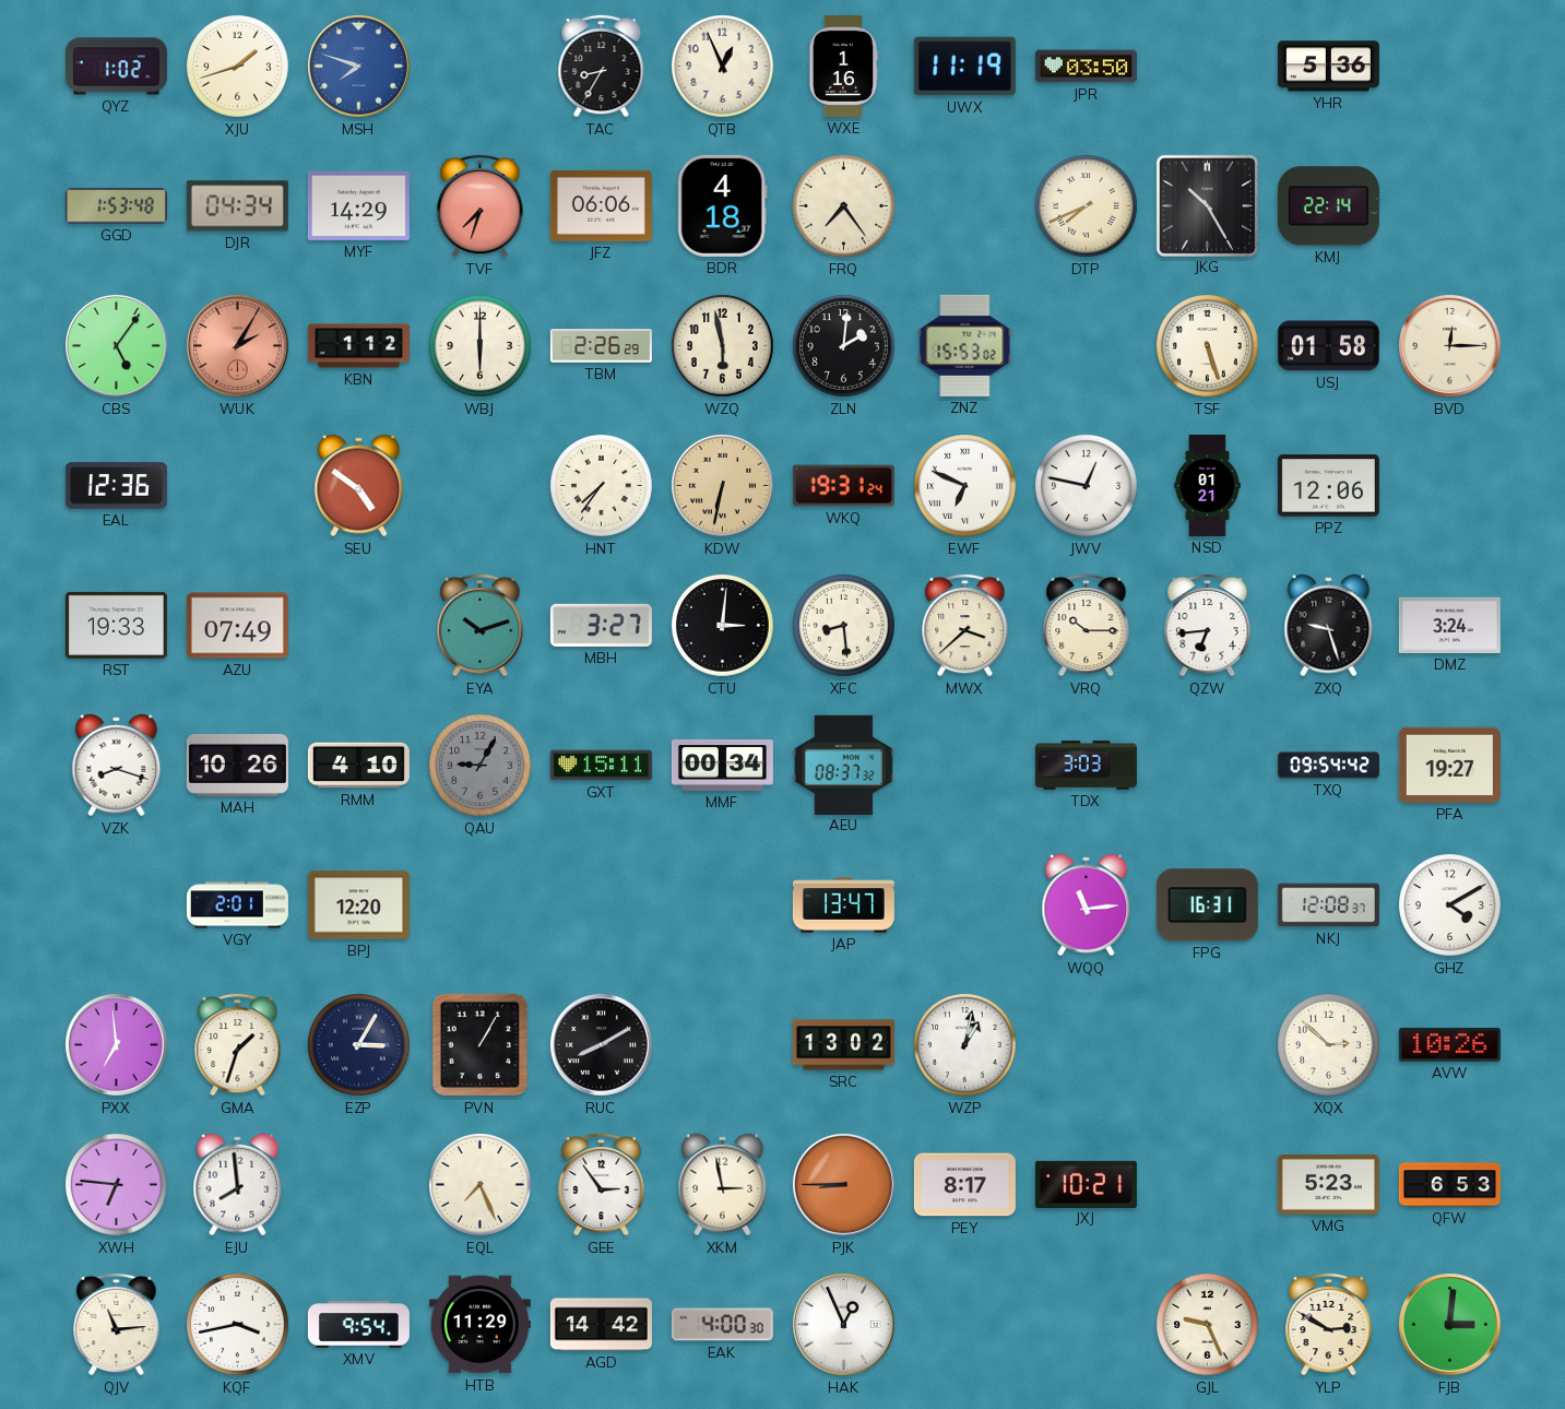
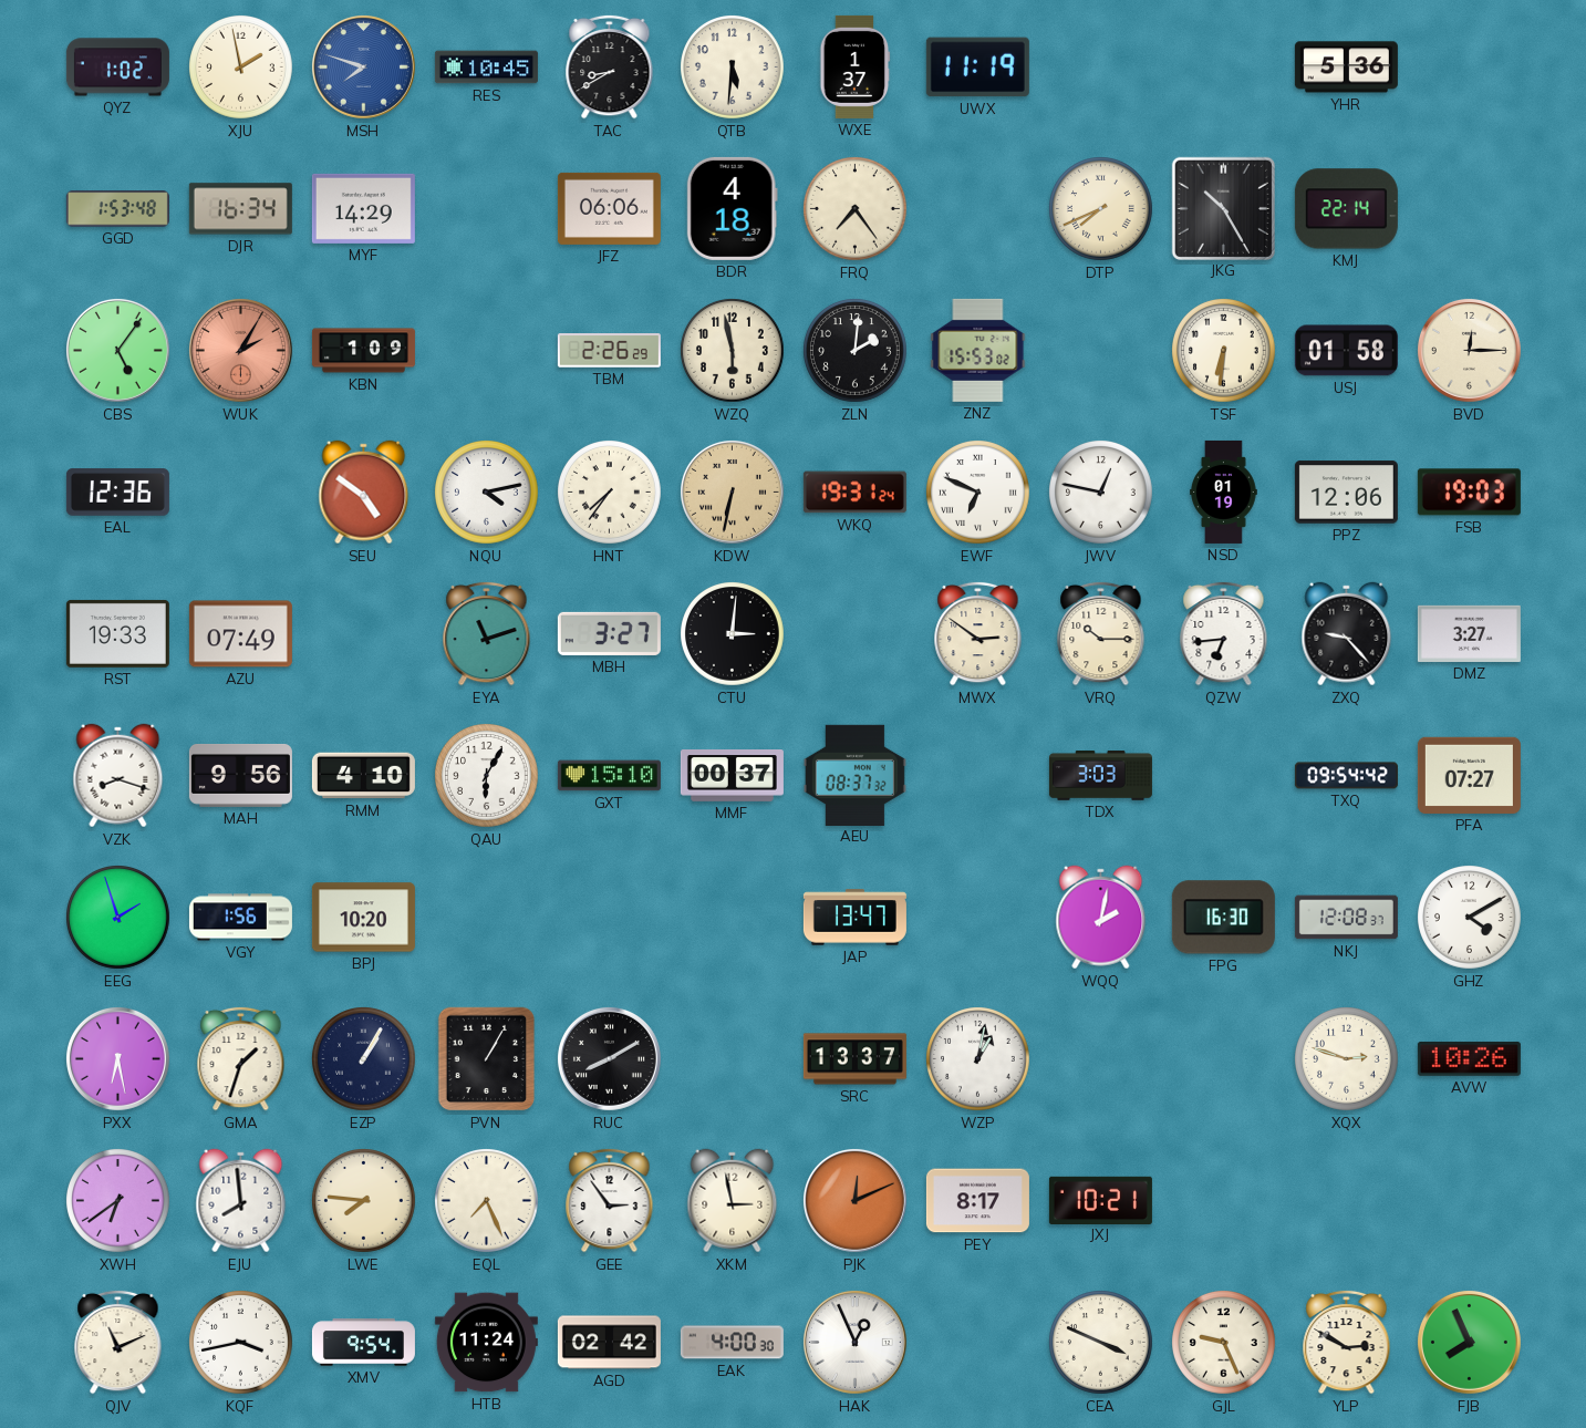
XJU: 1:42 -> 1:58
RES: none -> 10:45
TAC: 8:35 -> 8:40
QTB: 12:56 -> 5:31
WXE: 1:16 -> 1:37
JPR: 03:50 -> none
DJR: 04:34 -> 16:34
TVF: 7:33 -> none
KBN: 1:12 -> 1:09
WBJ: 6:00 -> none
TSF: 5:27 -> 6:31
NQU: none -> 4:13
NSD: 01:21 -> 01:19
FSB: none -> 19:03
EYA: 10:12 -> 11:12
XFC: 8:29 -> none
MWX: 3:38 -> 2:51
ZXQ: 9:27 -> 9:23
DMZ: 3:24 -> 3:27
MAH: 10:26 -> 9:56
QAU: 9:05 -> 6:05
QAU dial: grey -> white
GXT: 15:11 -> 15:10
MMF: 00:34 -> 00:37
PFA: 19:27 -> 07:27
EEG: none -> 1:57
VGY: 2:01 -> 1:56
BPJ: 12:20 -> 10:20
WQQ: 11:14 -> 2:02
FPG: 16:31 -> 16:30
PXX: 6:59 -> 6:28
EZP: 3:05 -> 1:05
SRC: 13:02 -> 13:37
XQX: 2:52 -> 2:48
XWH: 6:46 -> 6:39
LWE: none -> 7:46
PJK: 8:45 -> 12:11
VMG: 5:23 -> none
QFW: 6:53 -> none
QJV: 11:14 -> 11:11
HTB: 11:29 -> 11:24
AGD: 14:42 -> 02:42
CEA: none -> 3:49
FJB: 3:01 -> 7:56
